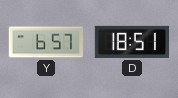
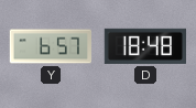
D: 18:51 -> 18:48
